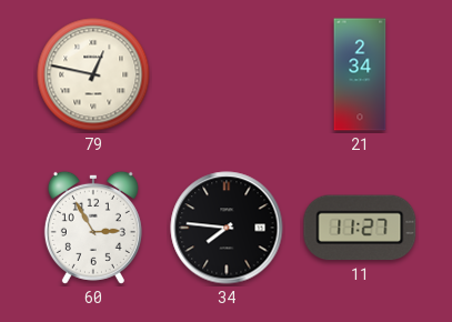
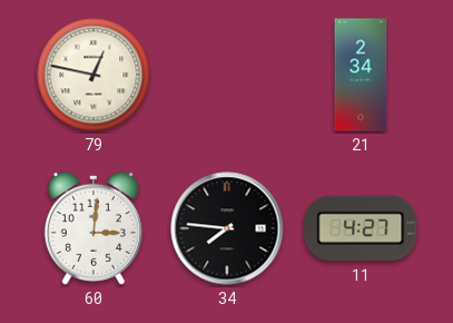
60: 2:55 -> 3:01
11: 11:27 -> 4:27
